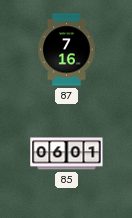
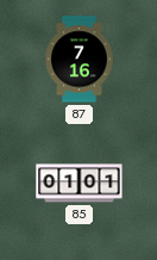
85: 06:01 -> 01:01
